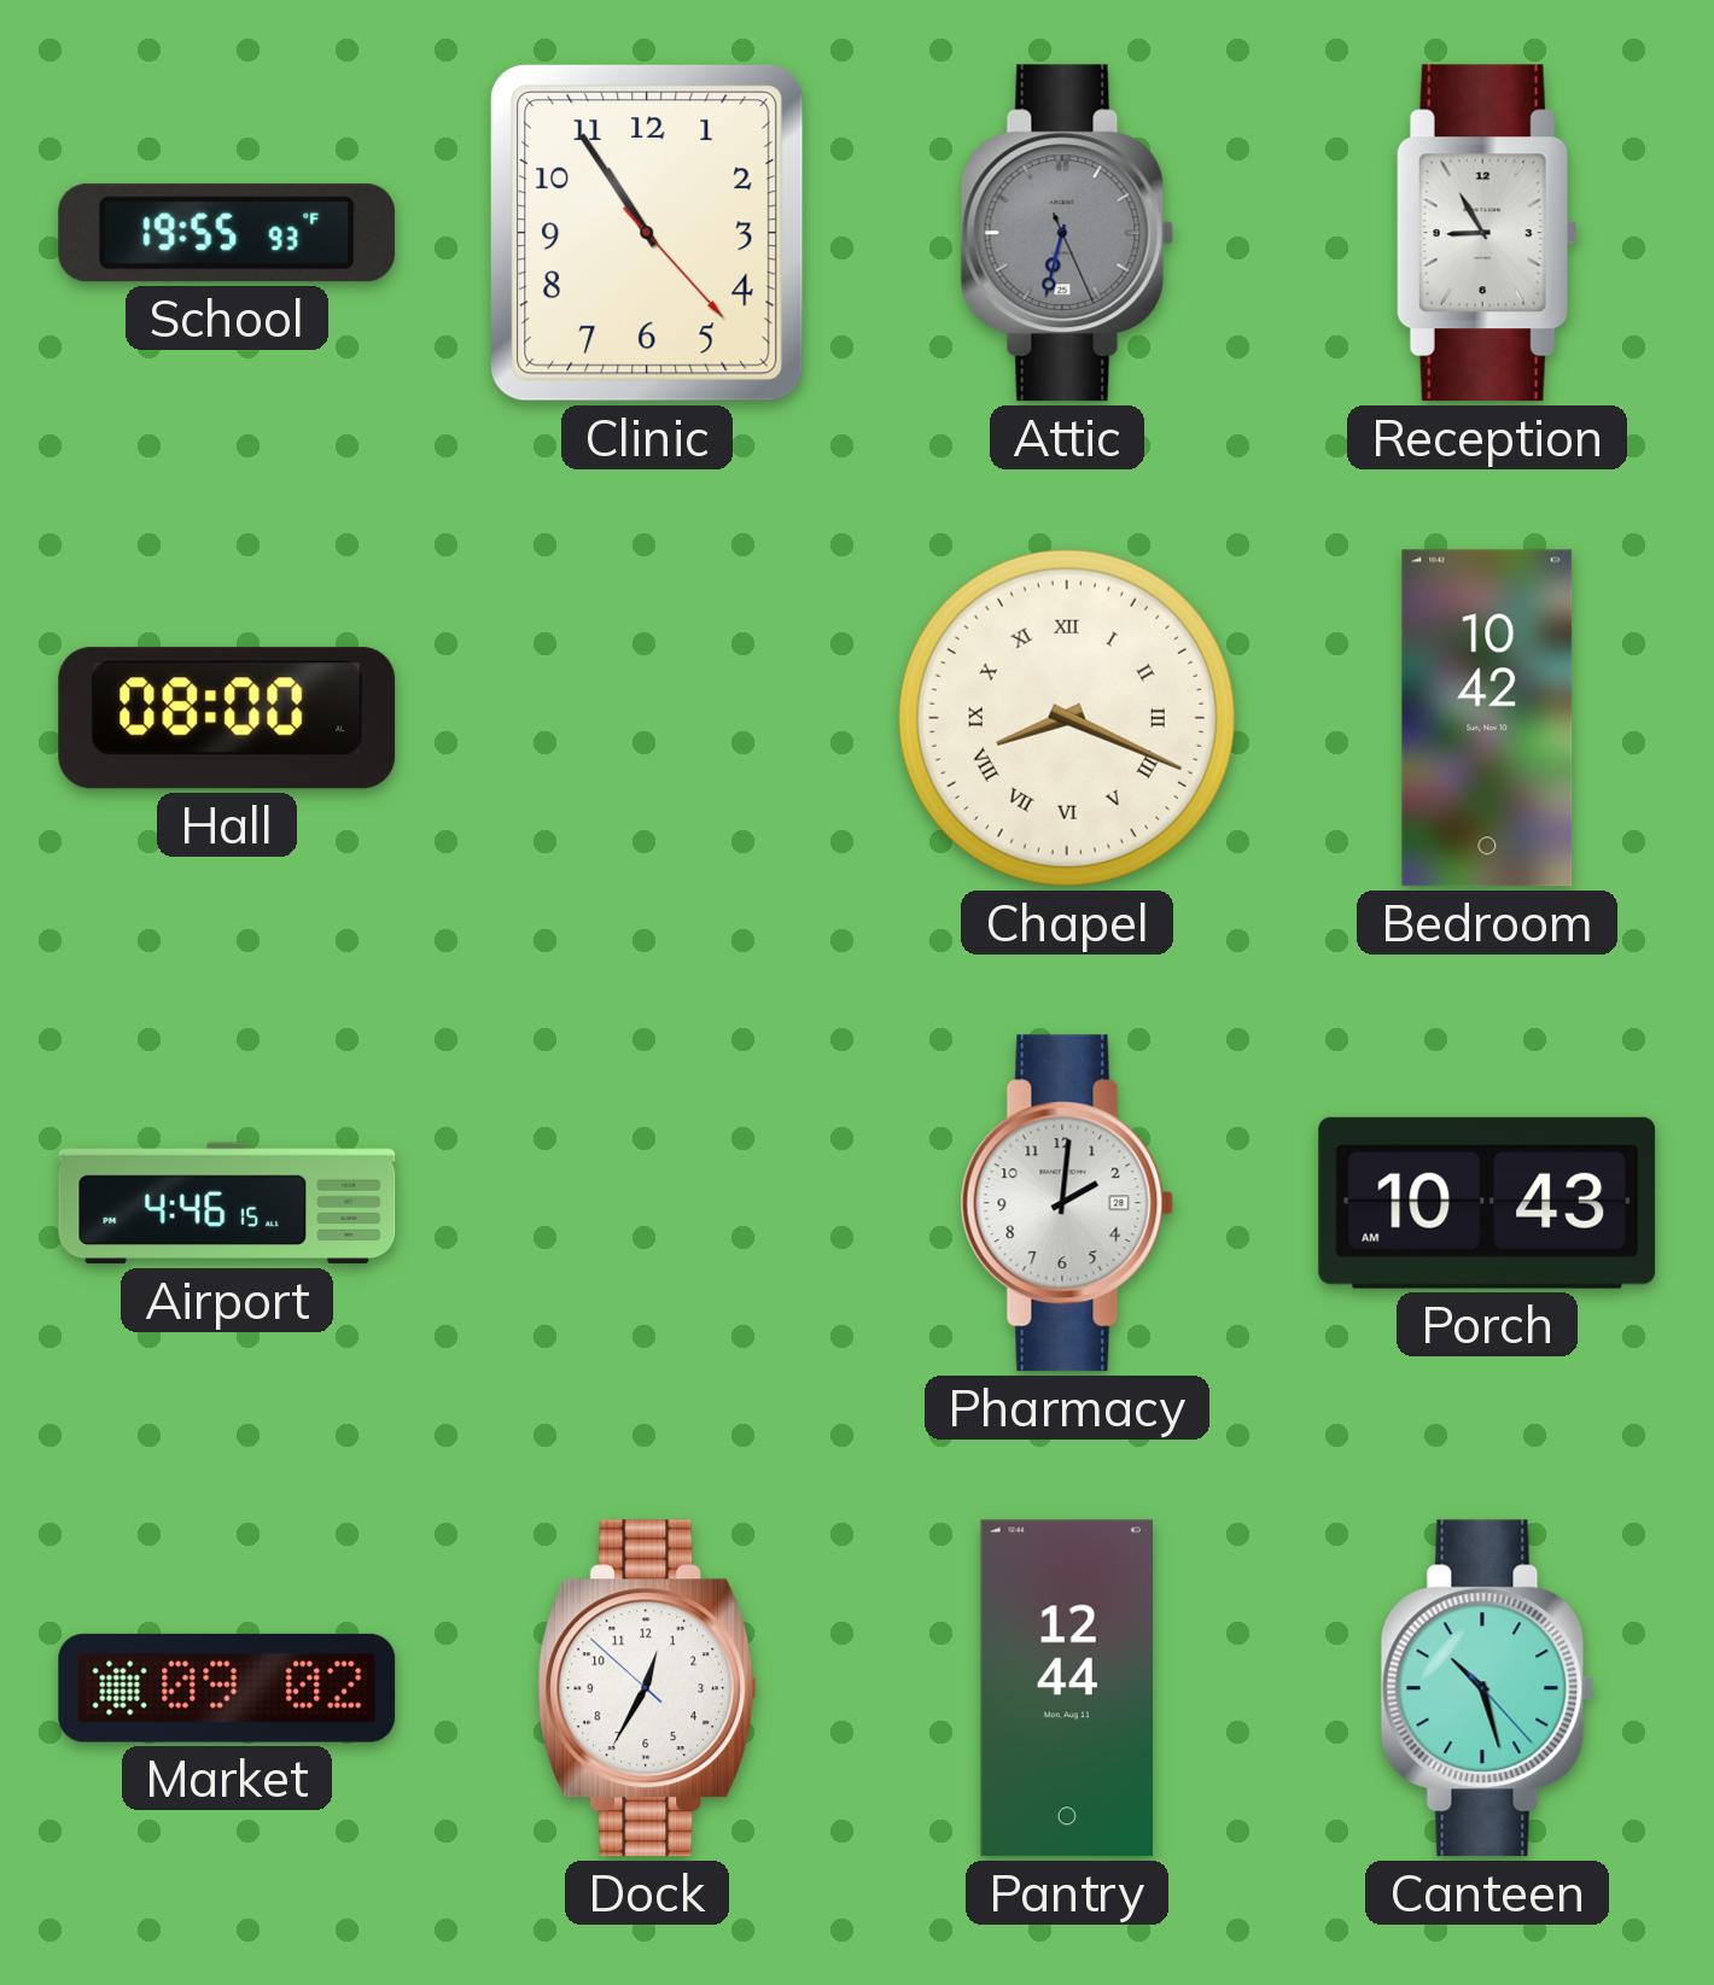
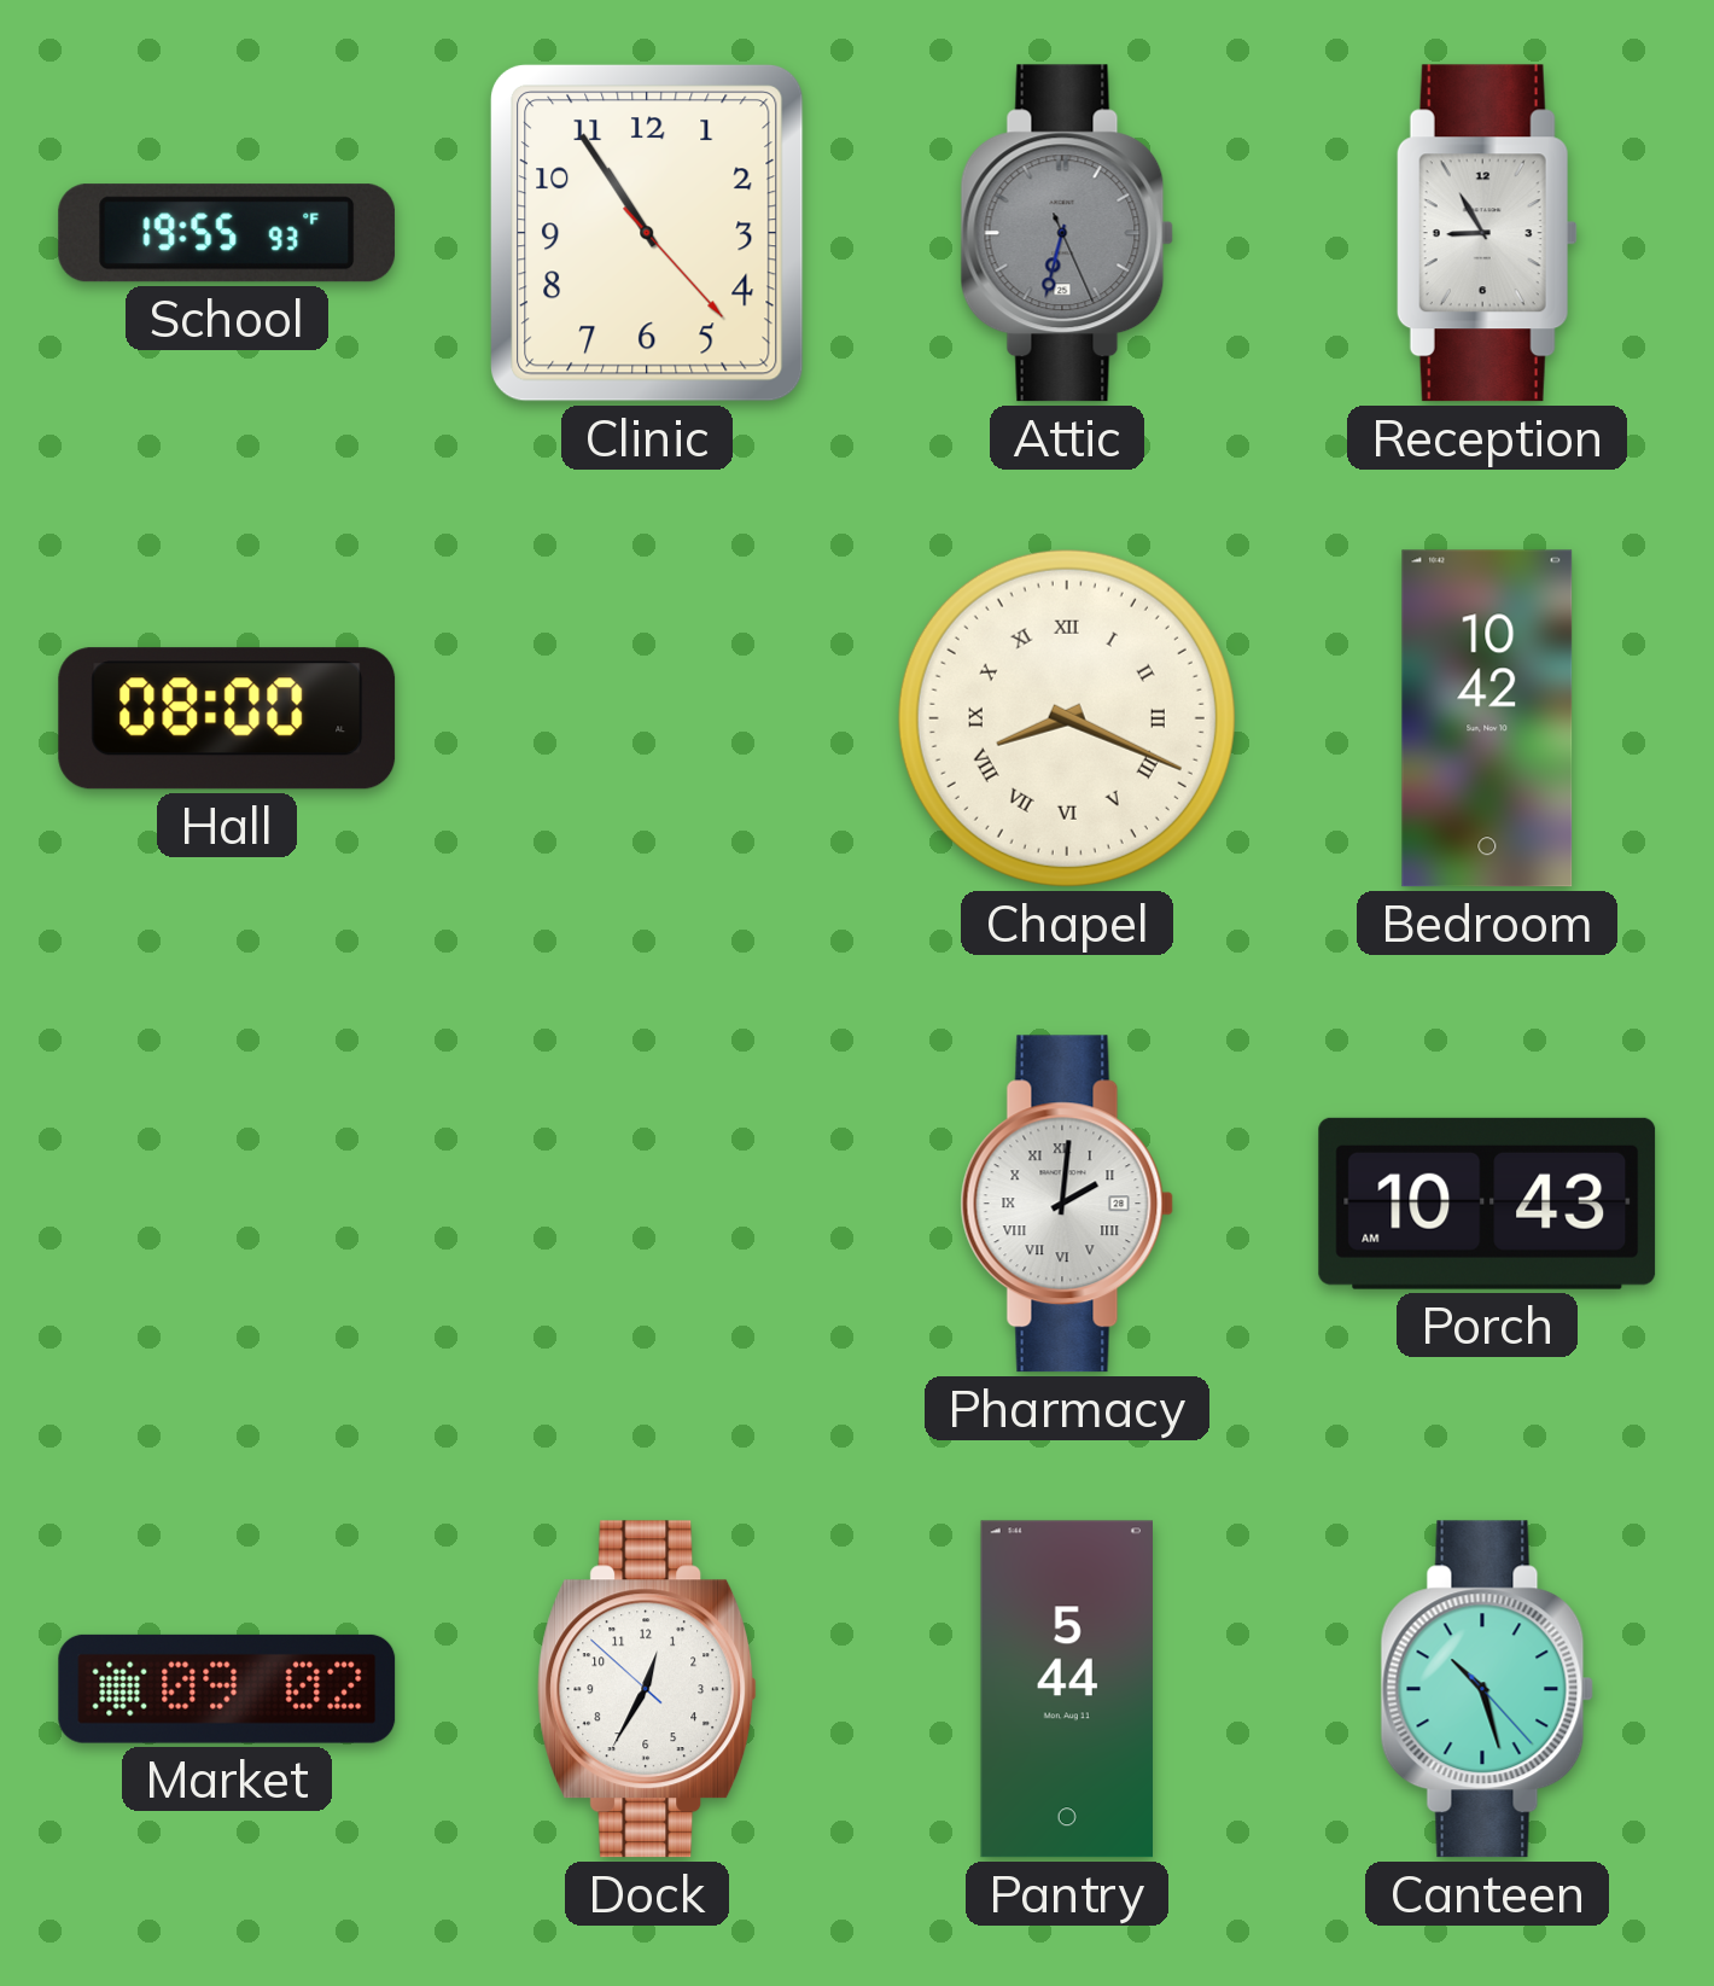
Airport: 4:46 -> none
Pharmacy numerals: Arabic -> Roman
Pantry: 12:44 -> 5:44
